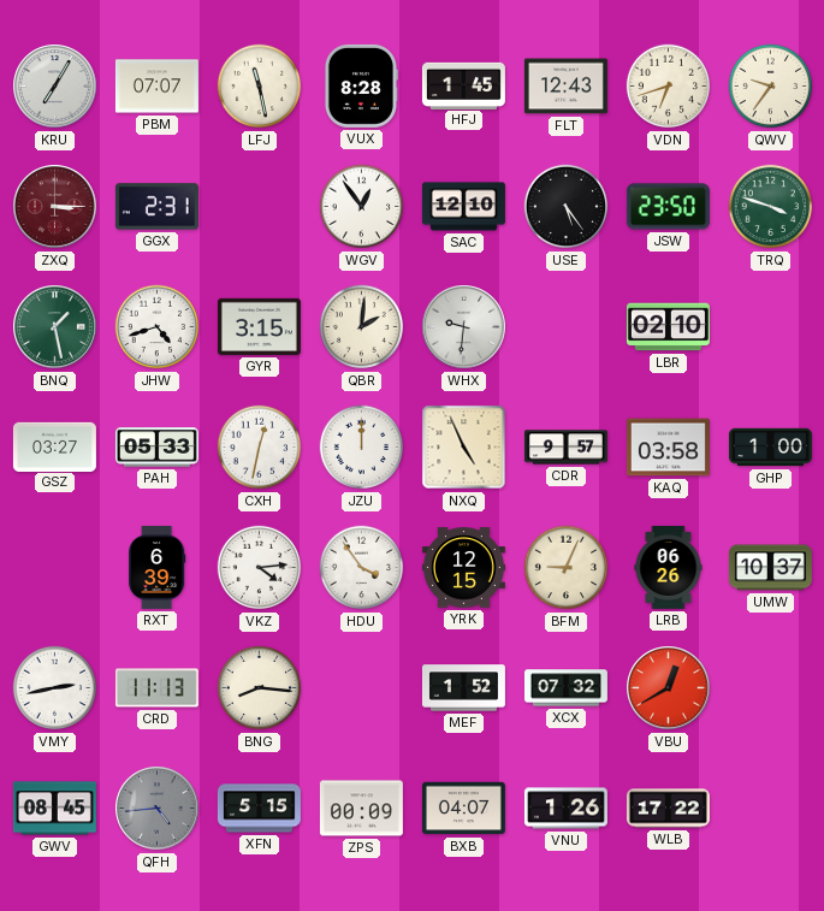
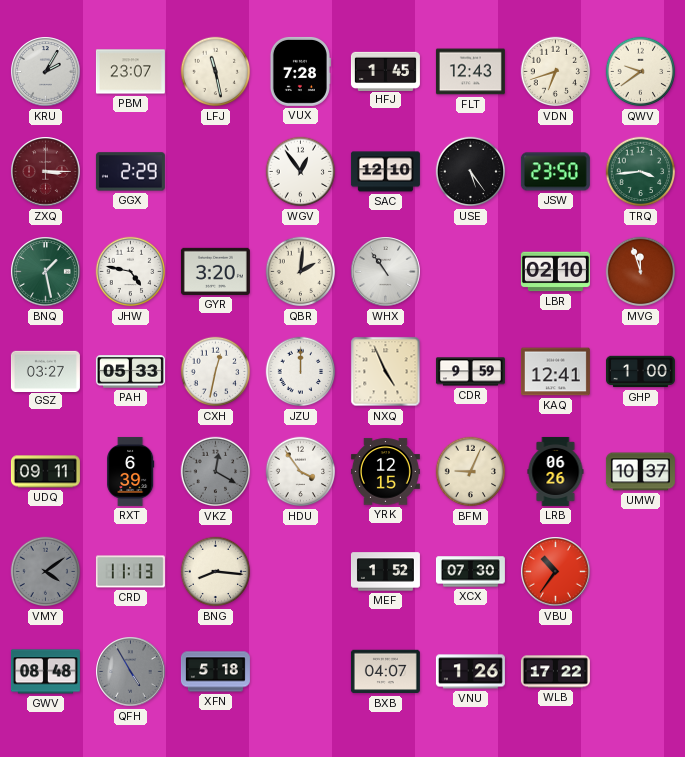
KRU: 7:05 -> 2:05
PBM: 07:07 -> 23:07
VUX: 8:28 -> 7:28
QWV: 9:36 -> 9:39
GGX: 2:31 -> 2:29
TRQ: 3:48 -> 3:44
JHW: 4:42 -> 4:47
GYR: 3:15 -> 3:20
WHX: 9:31 -> 10:54
MVG: none -> 11:57
CDR: 9:57 -> 9:59
KAQ: 03:58 -> 12:41
UDQ: none -> 09:11
VKZ: 4:14 -> 12:20
VKZ dial: white -> grey
VMY: 2:43 -> 4:09
VMY dial: white -> grey
XCX: 07:32 -> 07:30
VBU: 12:40 -> 10:36
GWV: 08:45 -> 08:48
QFH: 4:44 -> 4:55
XFN: 5:15 -> 5:18
ZPS: 00:09 -> none
